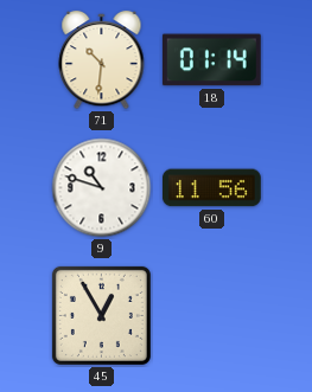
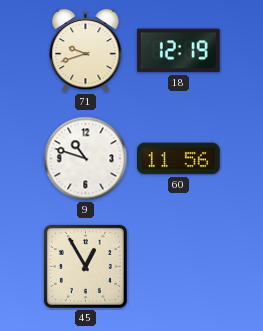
71: 10:31 -> 9:42
18: 01:14 -> 12:19
